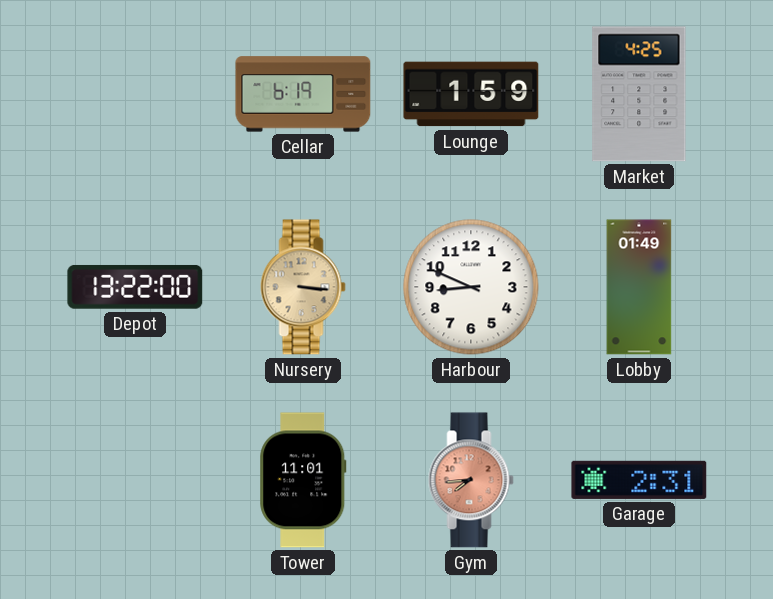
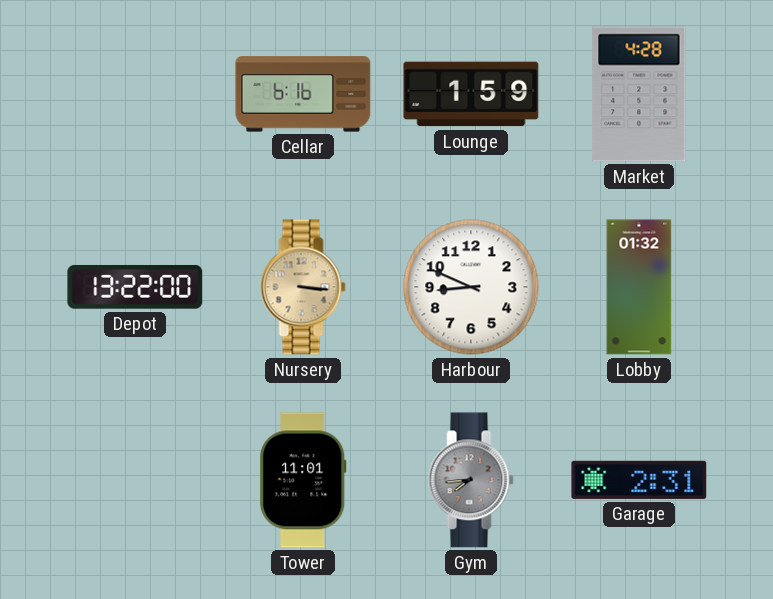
Cellar: 6:19 -> 6:16
Market: 4:25 -> 4:28
Lobby: 01:49 -> 01:32
Gym dial: salmon -> grey
